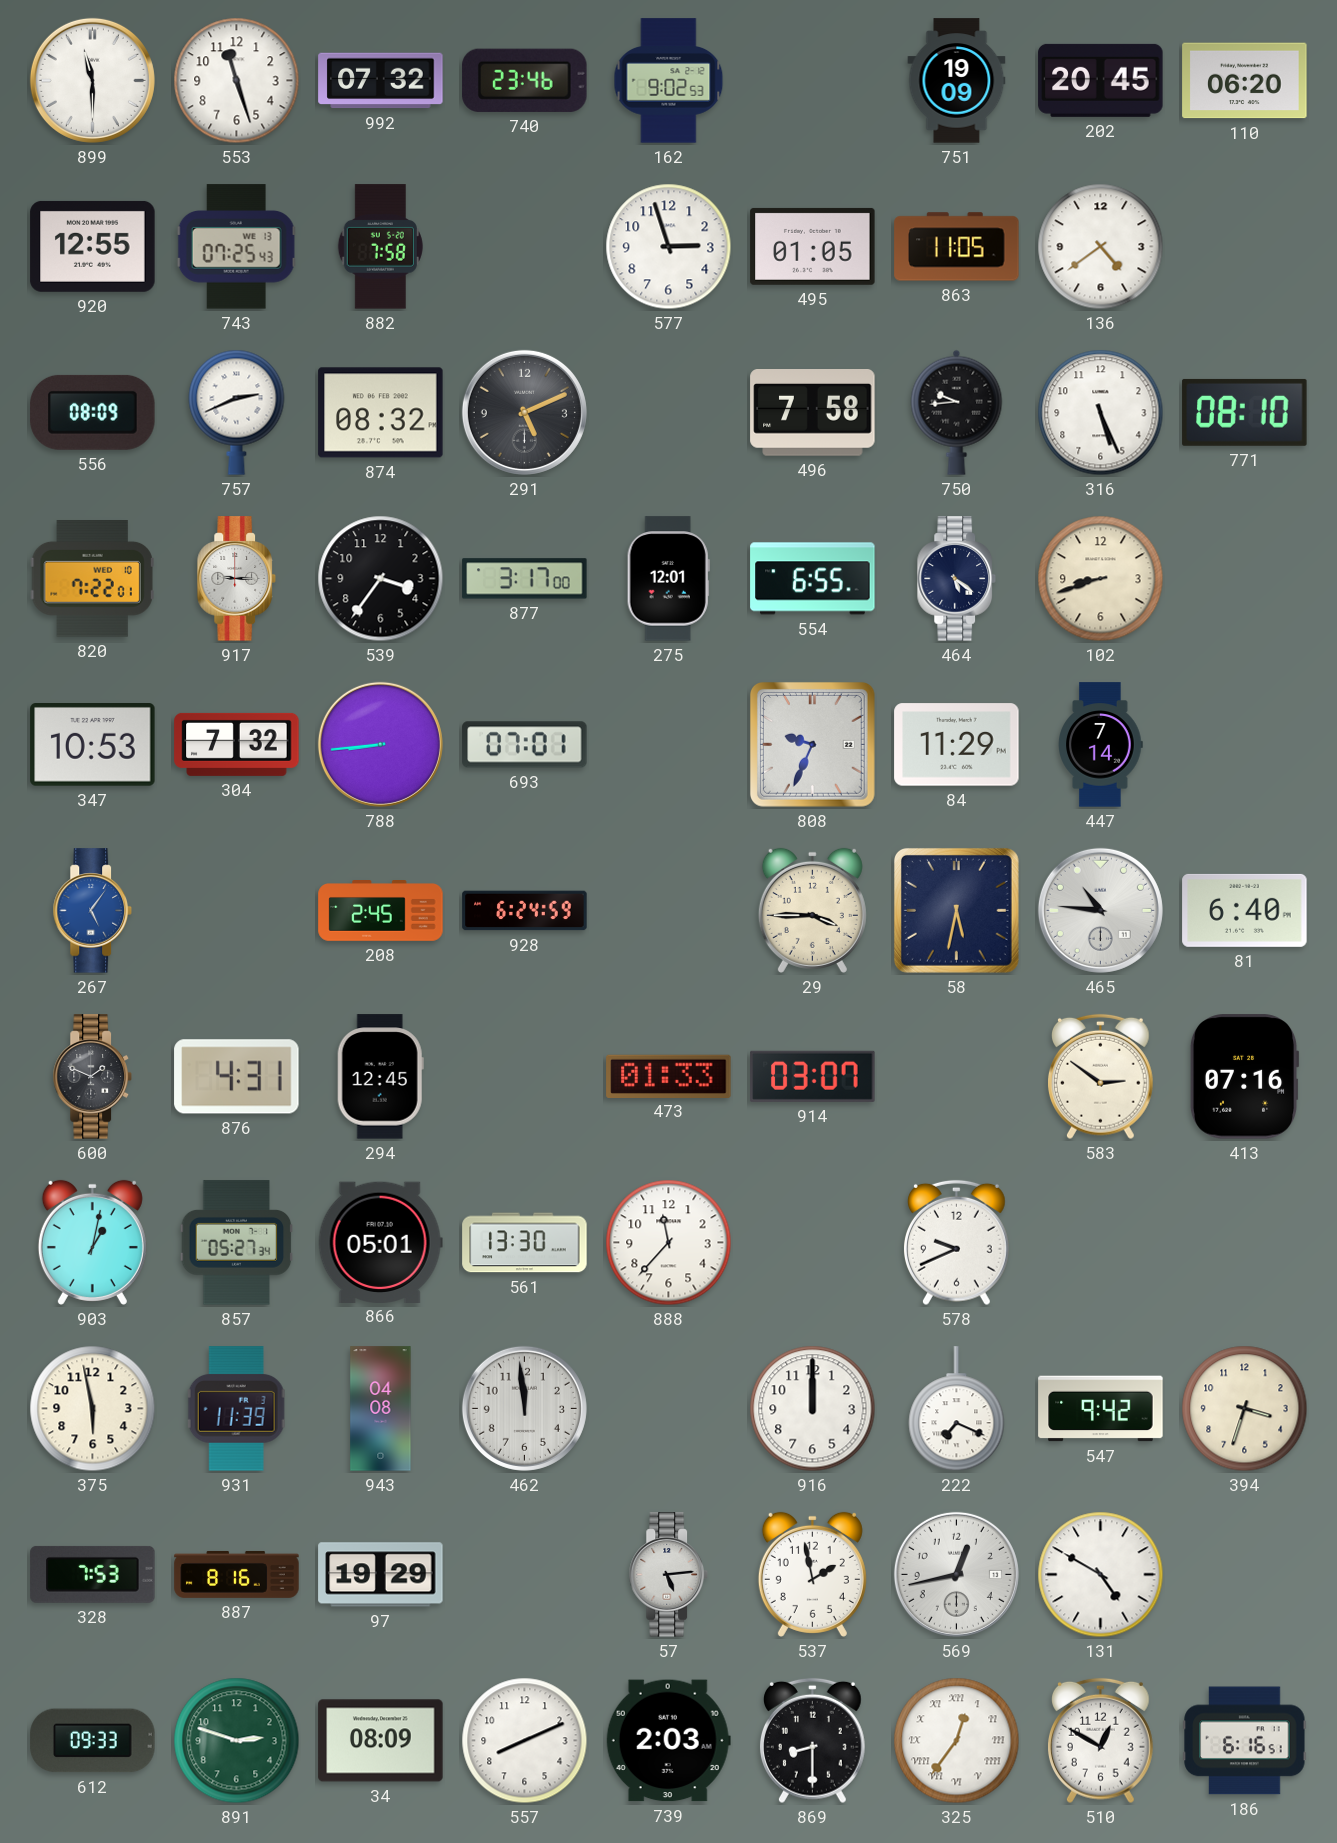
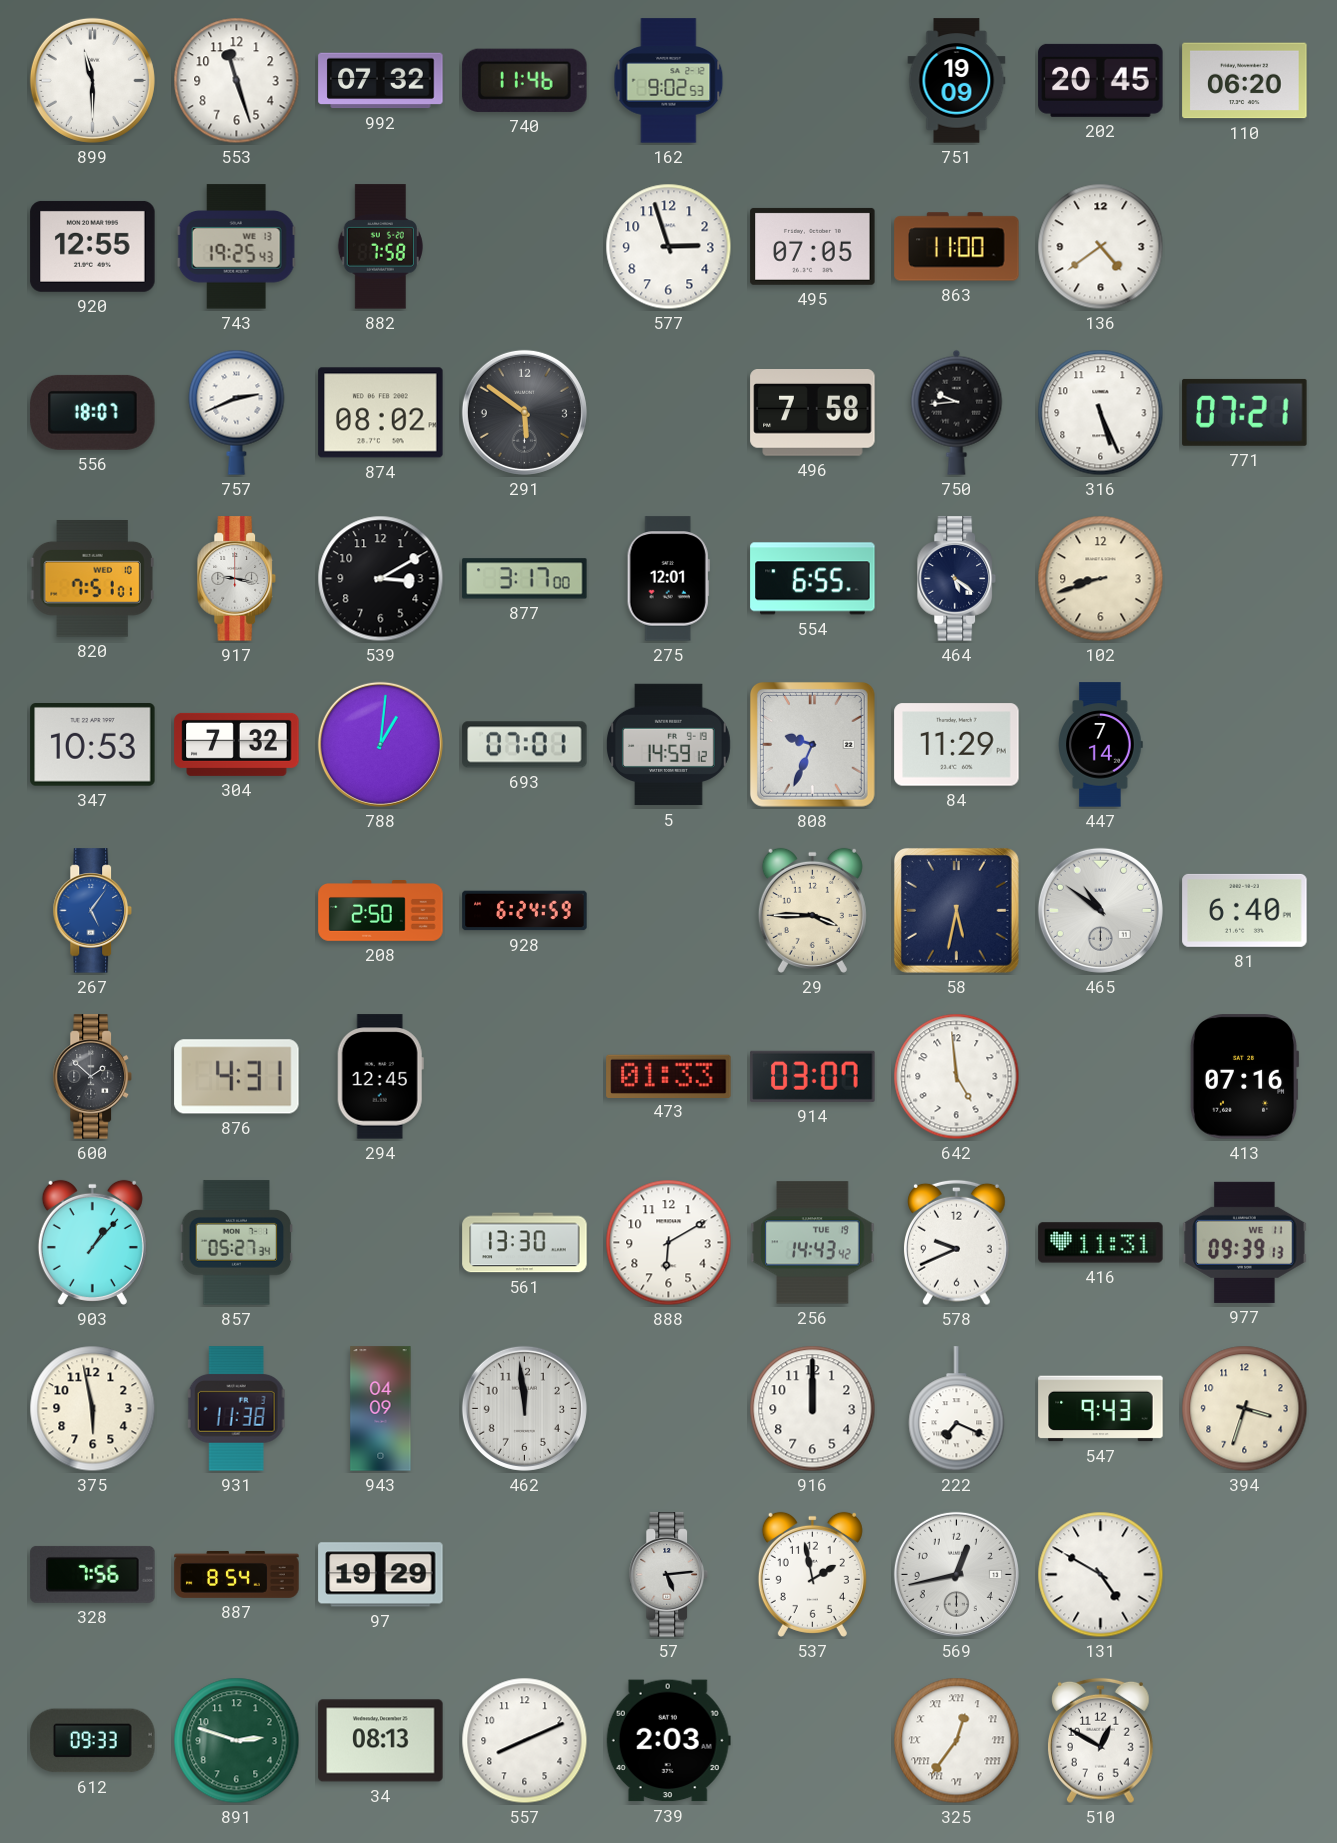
740: 23:46 -> 11:46
743: 07:25 -> 19:25
495: 01:05 -> 07:05
863: 11:05 -> 11:00
556: 08:09 -> 18:07
874: 08:32 -> 08:02
291: 5:11 -> 5:51
771: 08:10 -> 07:21
820: 7:22 -> 7:51
917: 9:15 -> 9:17
539: 3:36 -> 3:10
788: 8:44 -> 1:01
5: none -> 14:59
208: 2:45 -> 2:50
465: 10:46 -> 10:51
600: 1:49 -> 1:52
642: none -> 4:59
583: 2:51 -> none
903: 1:02 -> 1:07
866: 05:01 -> none
888: 11:37 -> 6:10
256: none -> 14:43
416: none -> 11:31
977: none -> 09:39
931: 11:39 -> 11:38
943: 04:08 -> 04:09
547: 9:42 -> 9:43
328: 7:53 -> 7:56
887: 8:16 -> 8:54
34: 08:09 -> 08:13
869: 8:30 -> none
186: 6:16 -> none
